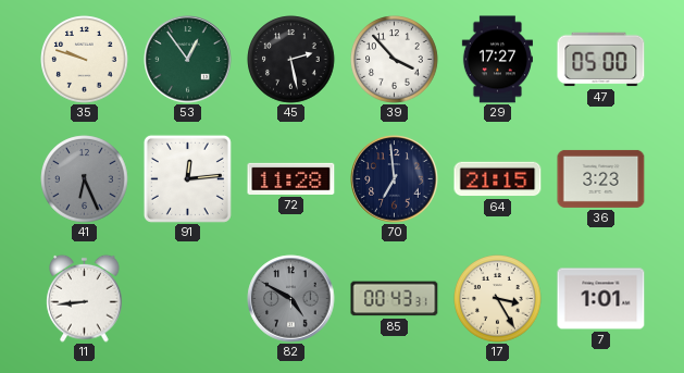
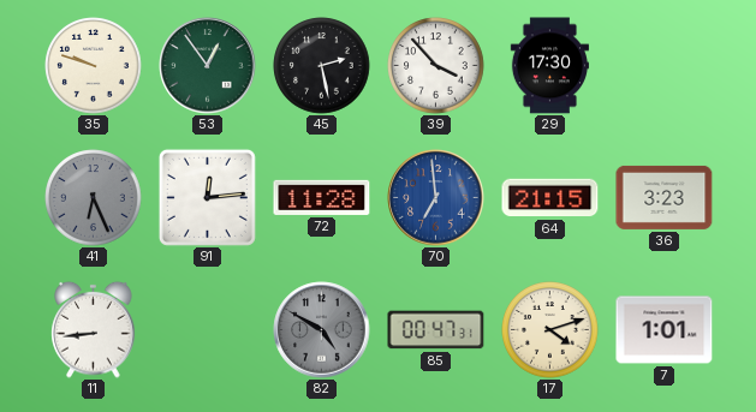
29: 17:27 -> 17:30
47: 05:00 -> none
70 dial: navy -> blue
85: 00:43 -> 00:47
17: 3:25 -> 4:12
